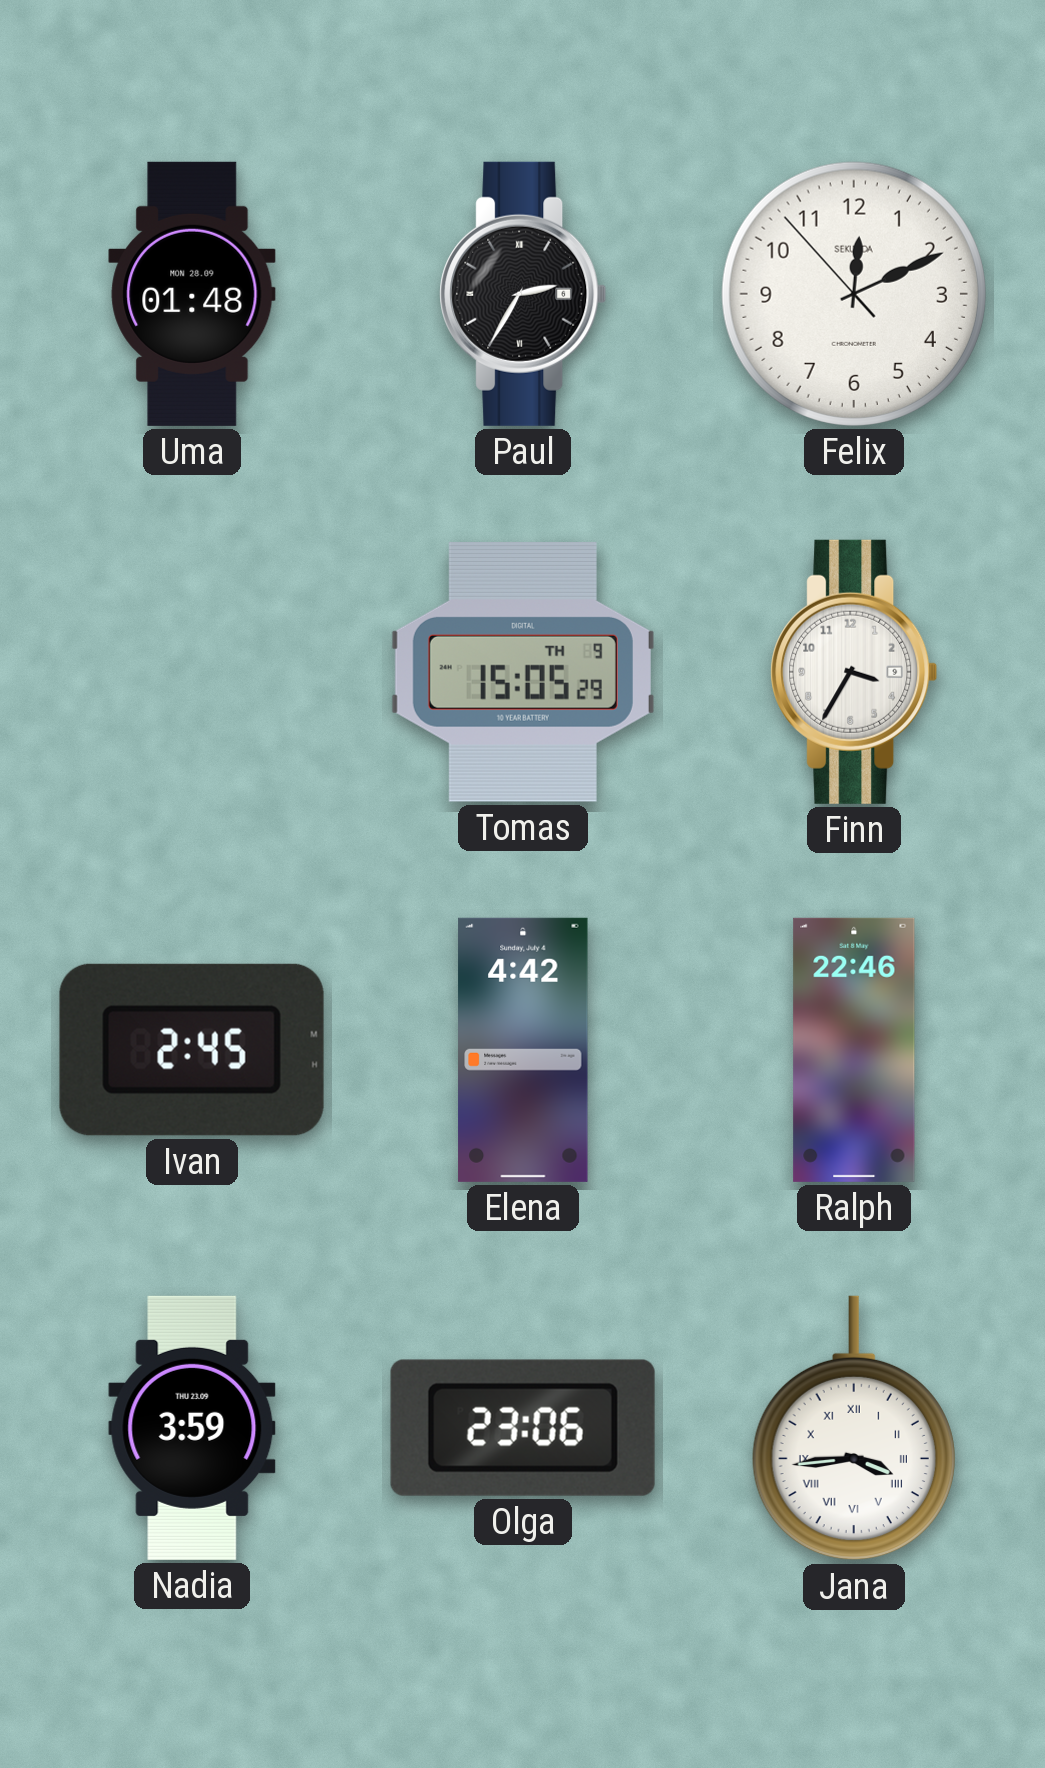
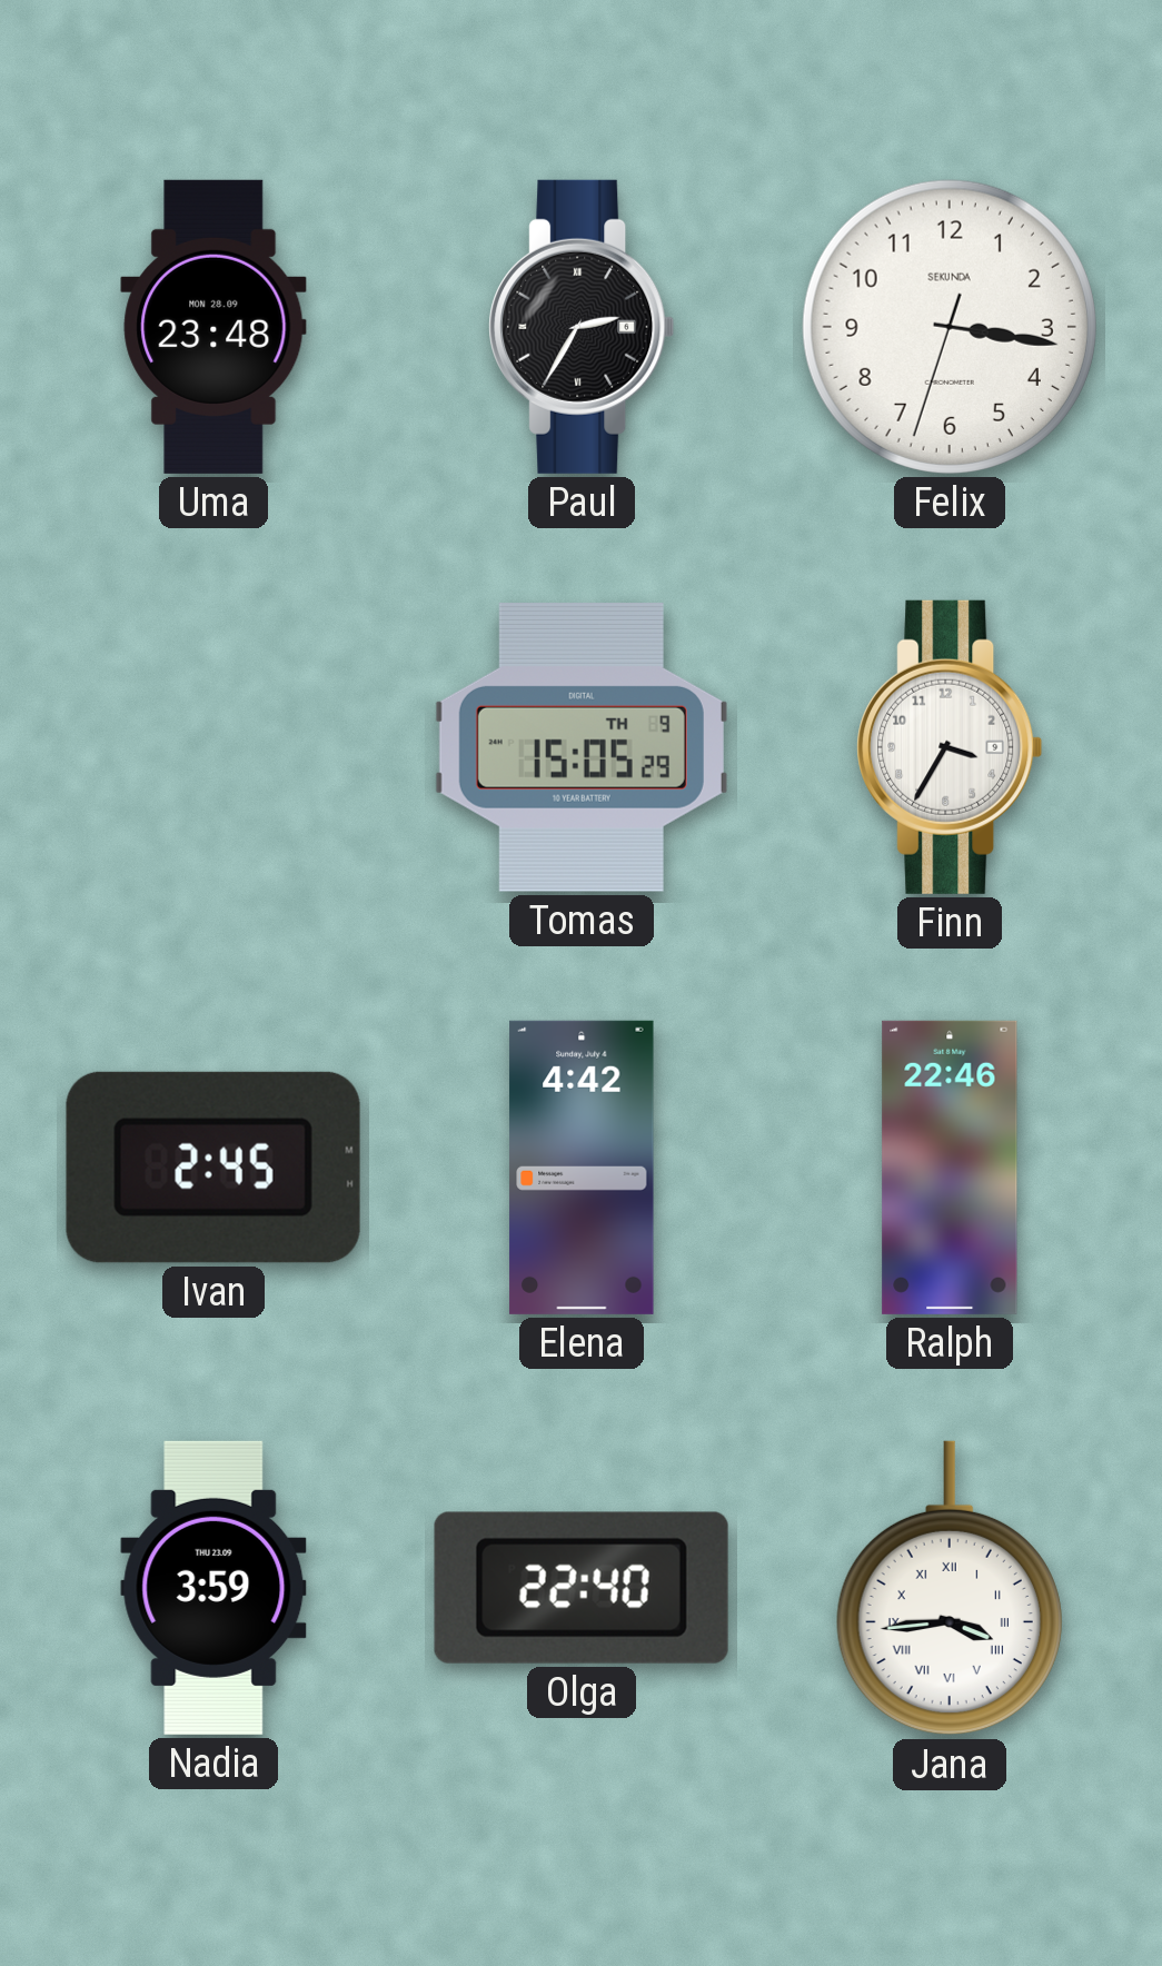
Uma: 01:48 -> 23:48
Felix: 12:10 -> 3:16
Olga: 23:06 -> 22:40
